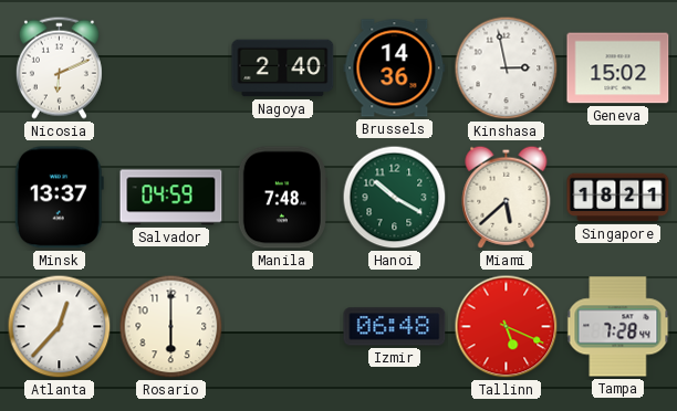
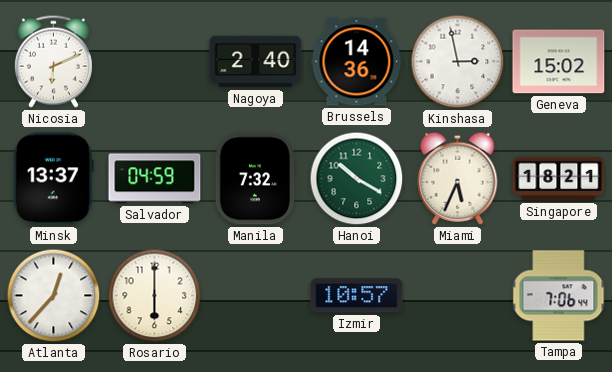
Manila: 7:48 -> 7:32
Miami: 5:38 -> 5:34
Izmir: 06:48 -> 10:57
Tallinn: 5:19 -> none
Tampa: 7:28 -> 7:06
